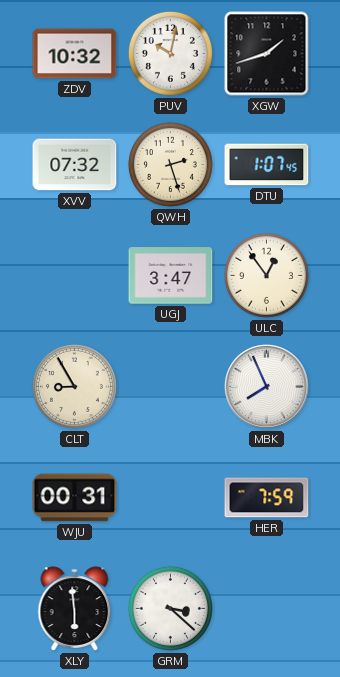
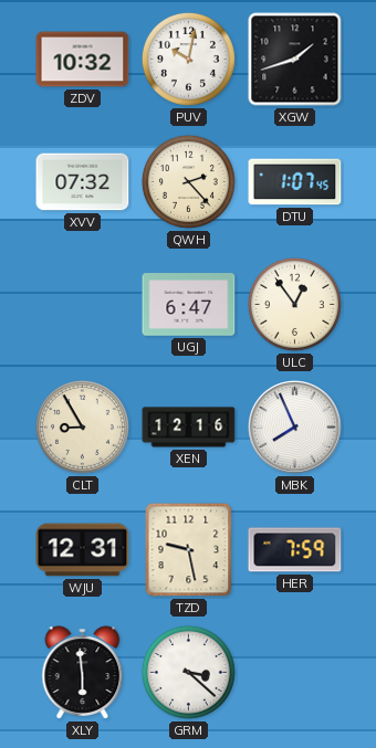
QWH: 2:27 -> 2:23
UGJ: 3:47 -> 6:47
XEN: none -> 12:16
WJU: 00:31 -> 12:31
TZD: none -> 9:28
